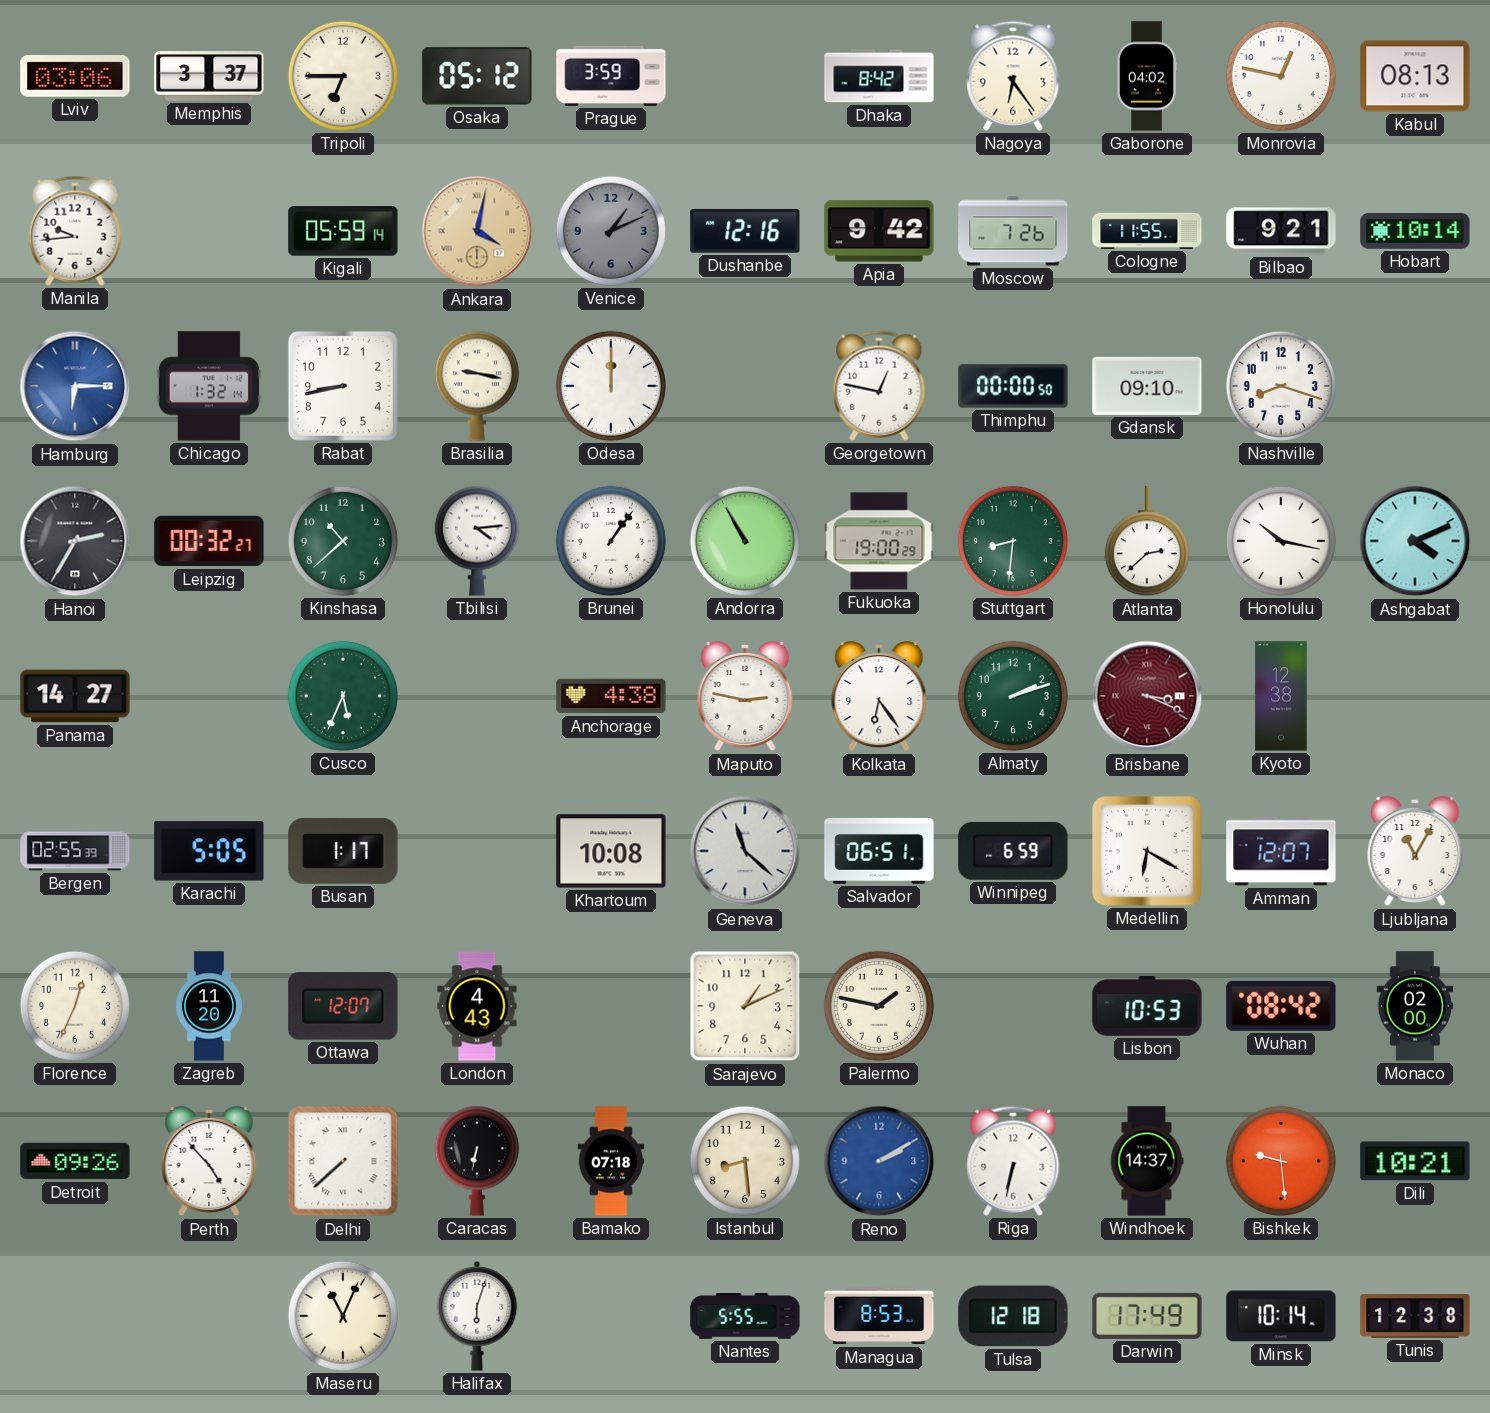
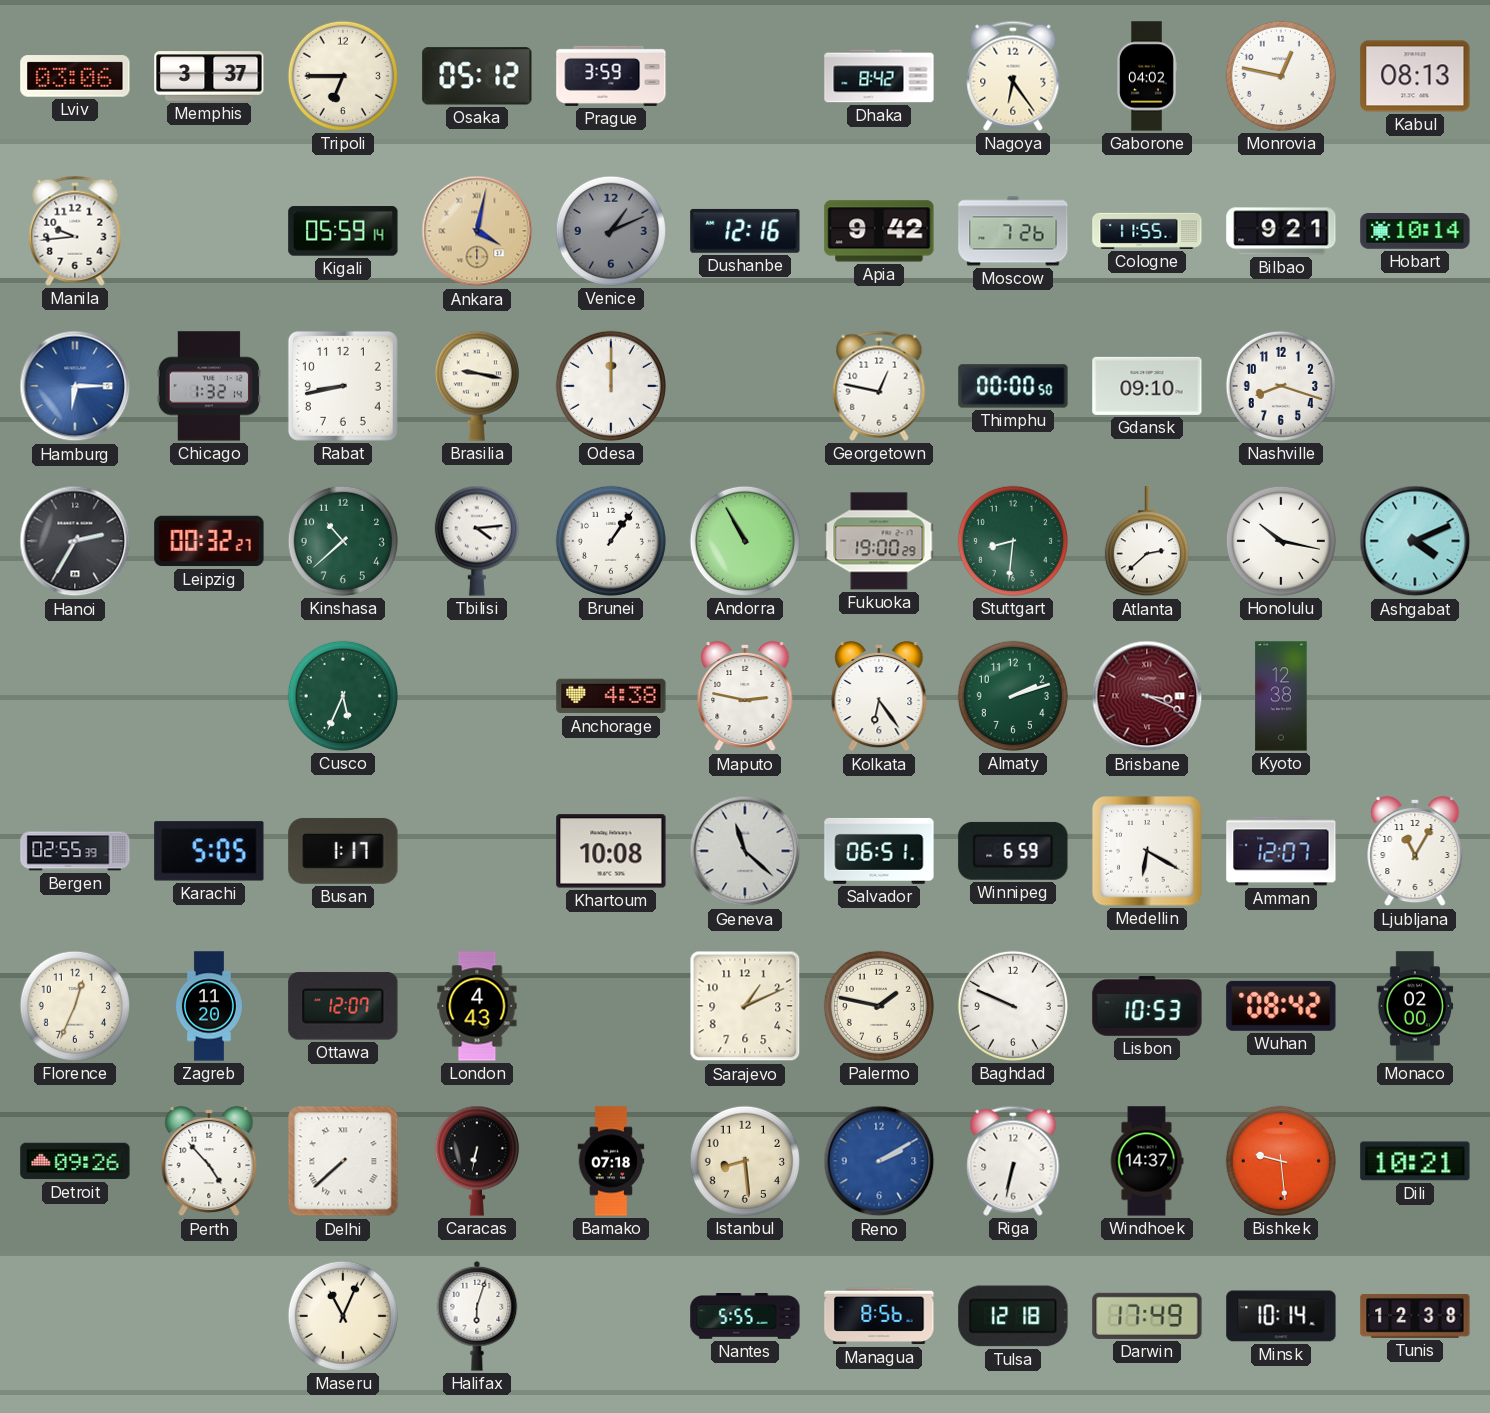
Panama: 14:27 -> none
Baghdad: none -> 9:49
Managua: 8:53 -> 8:56
